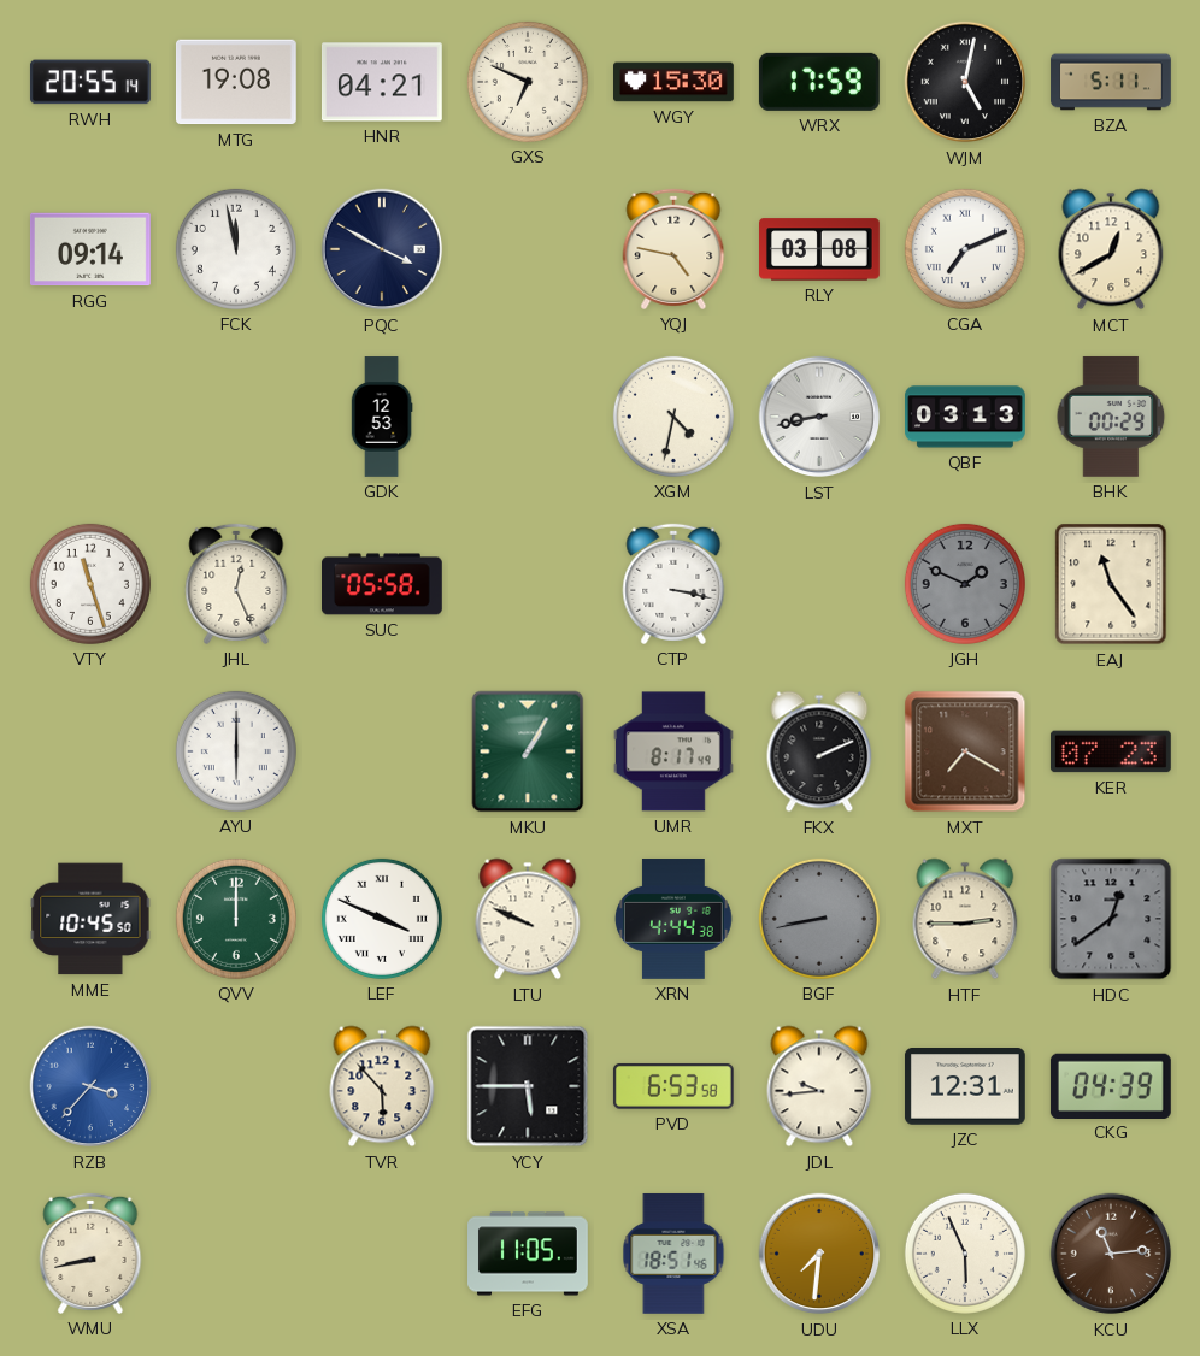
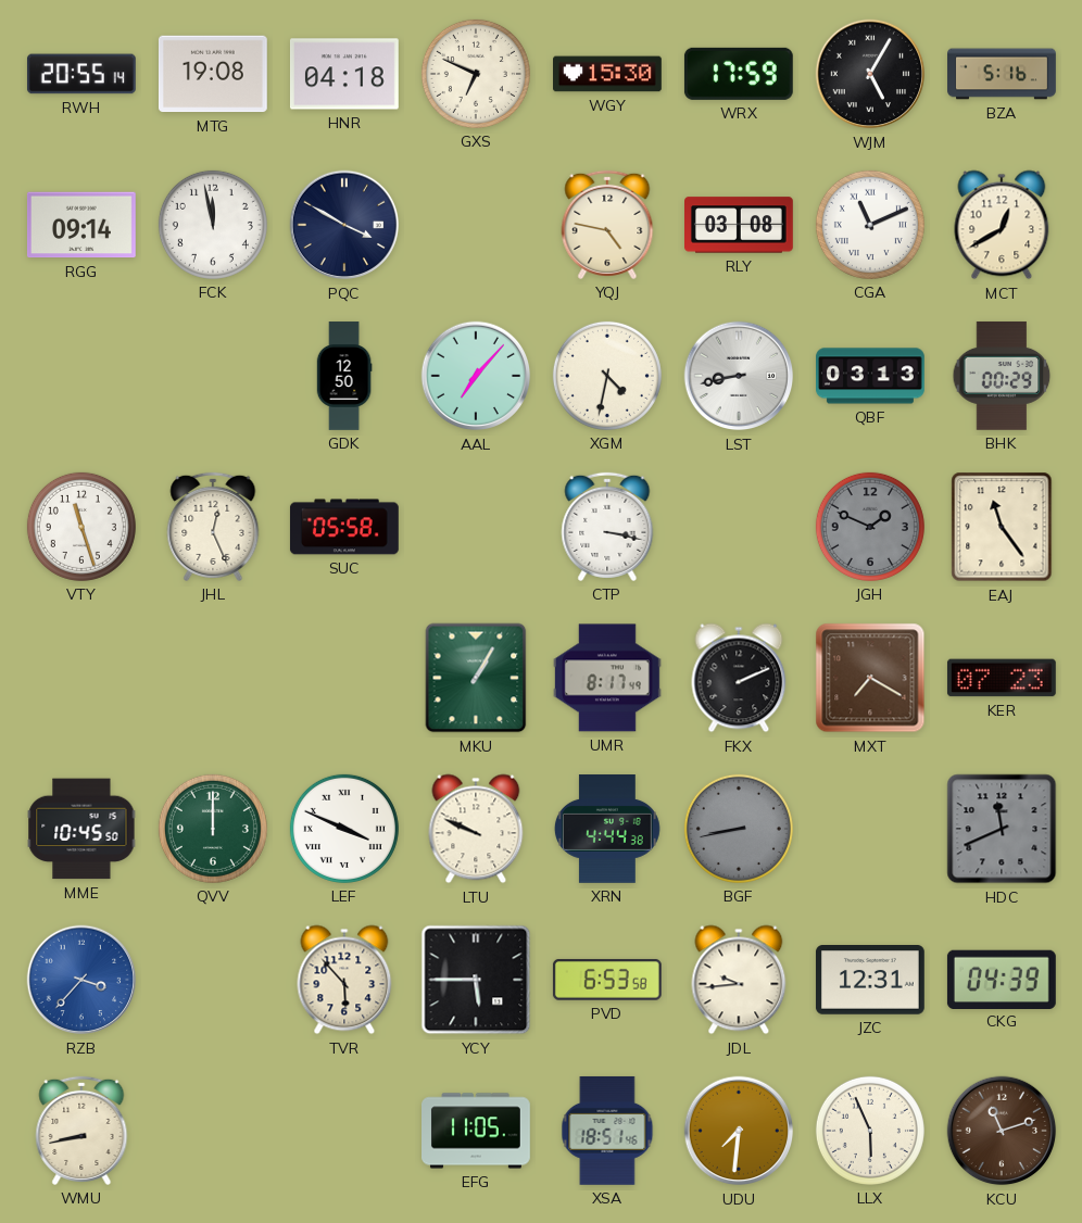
HNR: 04:21 -> 04:18
WJM: 5:02 -> 5:05
BZA: 5:11 -> 5:16
CGA: 7:11 -> 11:11
GDK: 12:53 -> 12:50
AAL: none -> 7:07
AYU: 6:00 -> none
HTF: 2:45 -> none
HDC: 12:39 -> 11:41
KCU: 11:14 -> 11:12
